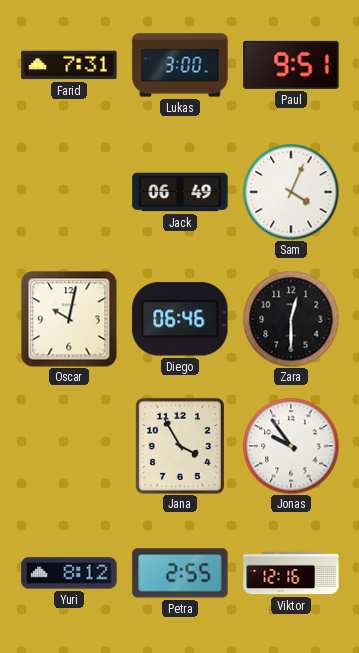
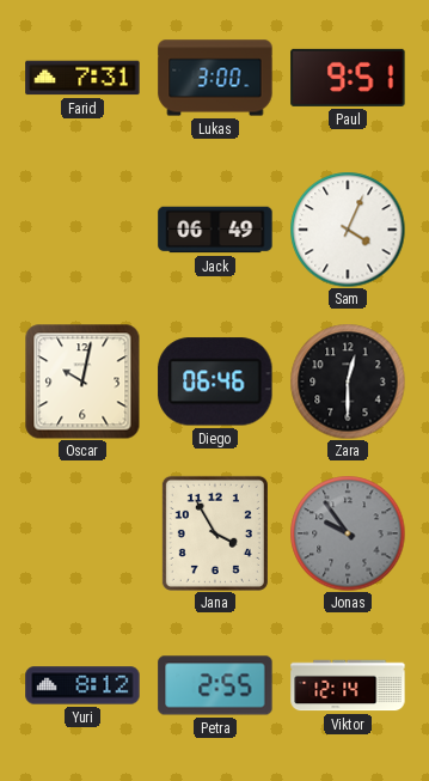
Jonas dial: white -> grey
Viktor: 12:16 -> 12:14
